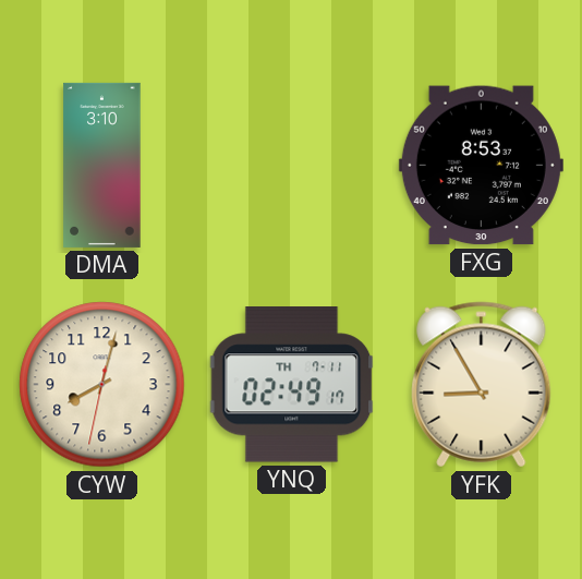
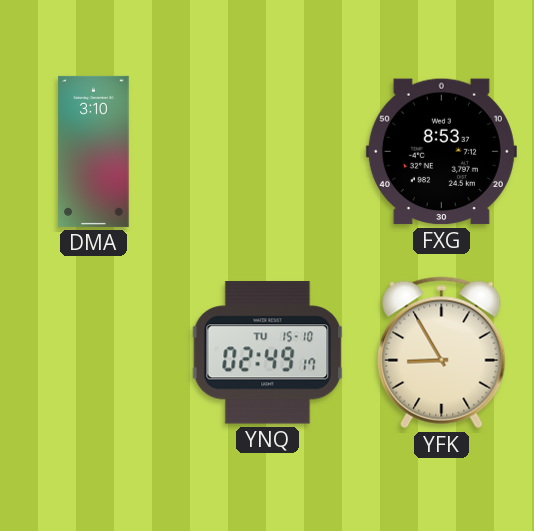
CYW: 8:02 -> none
YNQ date: TH 7-11 -> TU 15-10
